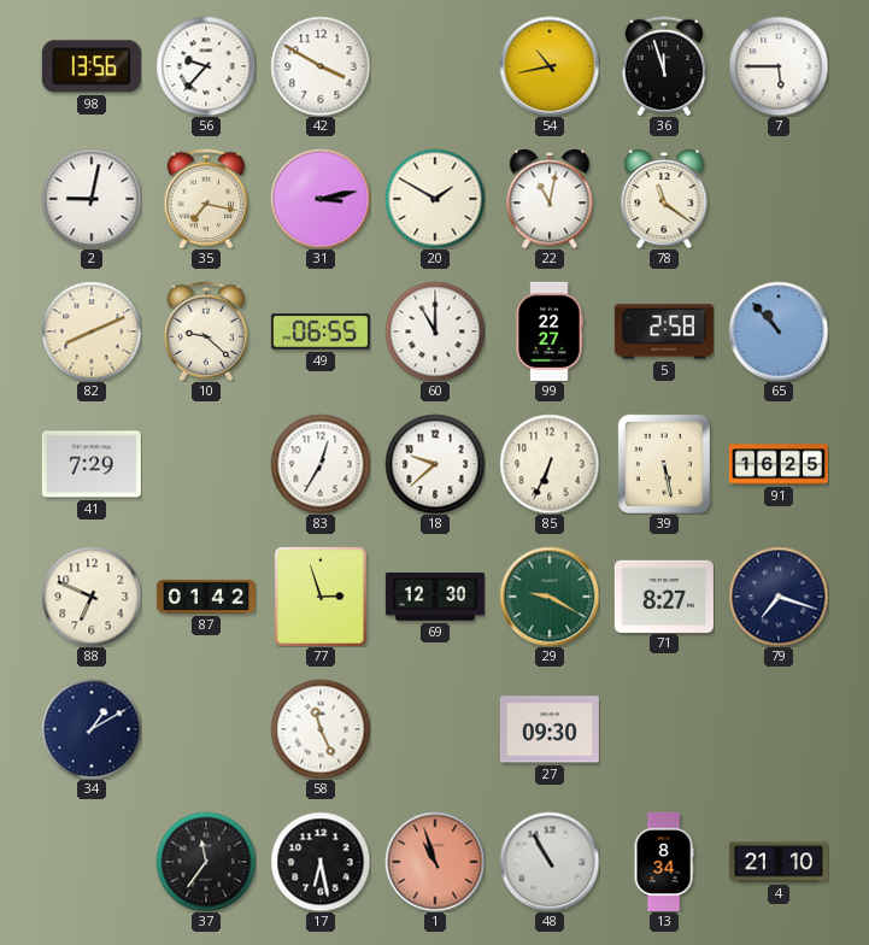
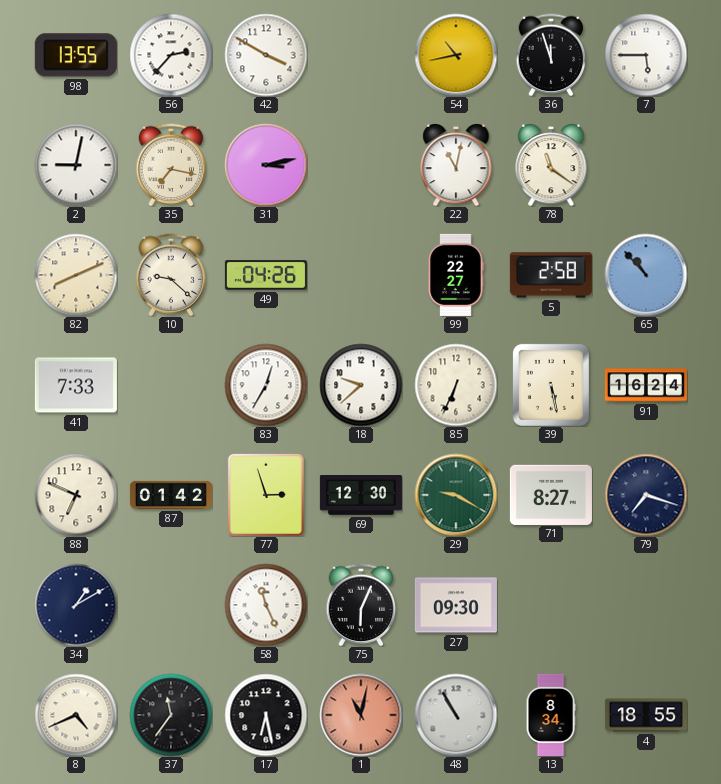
98: 13:56 -> 13:55
56: 9:37 -> 2:37
20: 1:50 -> none
49: 06:55 -> 04:26
60: 11:00 -> none
41: 7:29 -> 7:33
91: 16:25 -> 16:24
75: none -> 6:04
8: none -> 4:41
1: 10:57 -> 11:02
4: 21:10 -> 18:55
